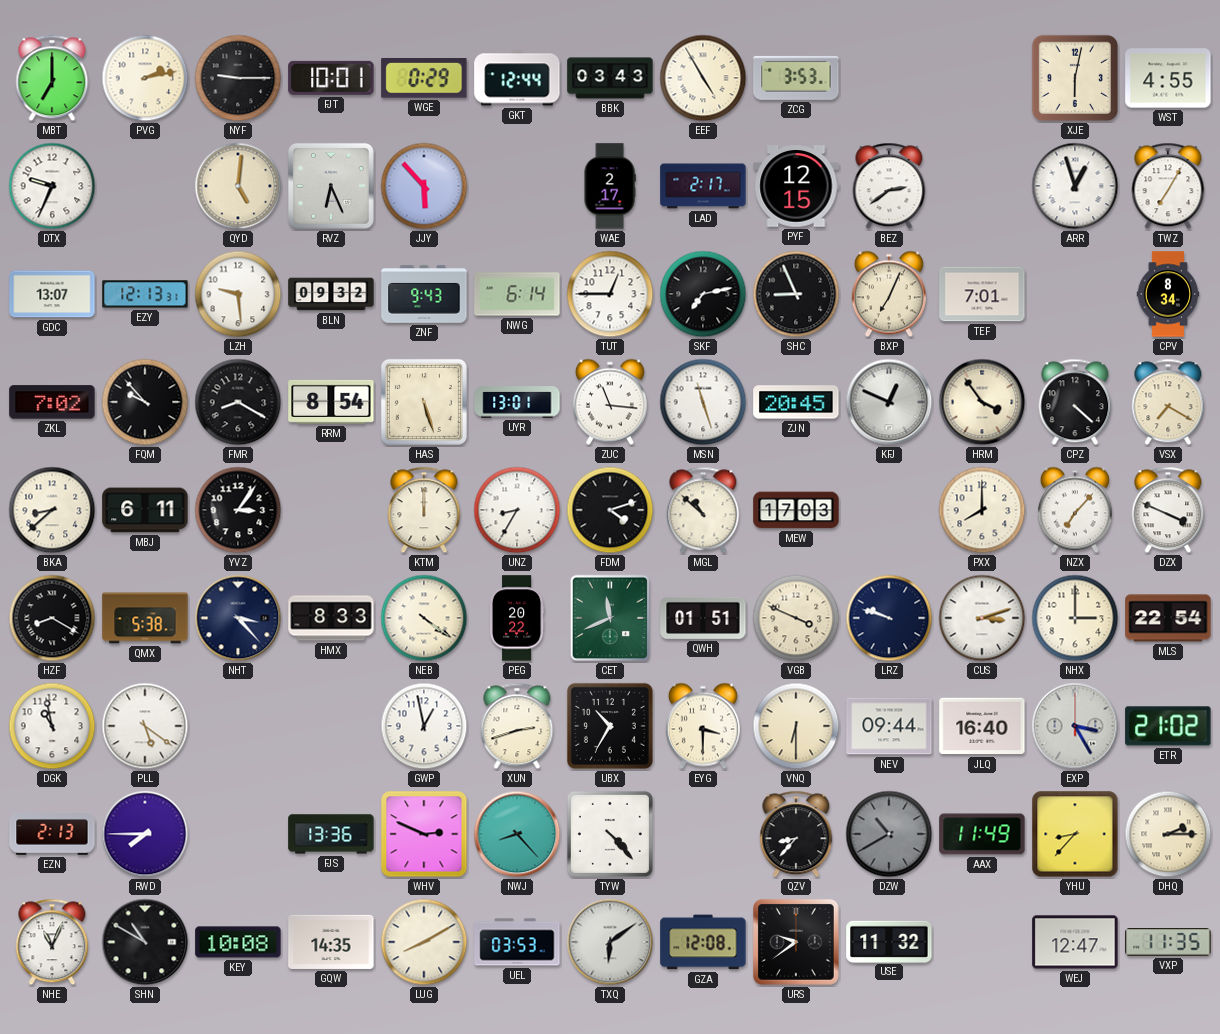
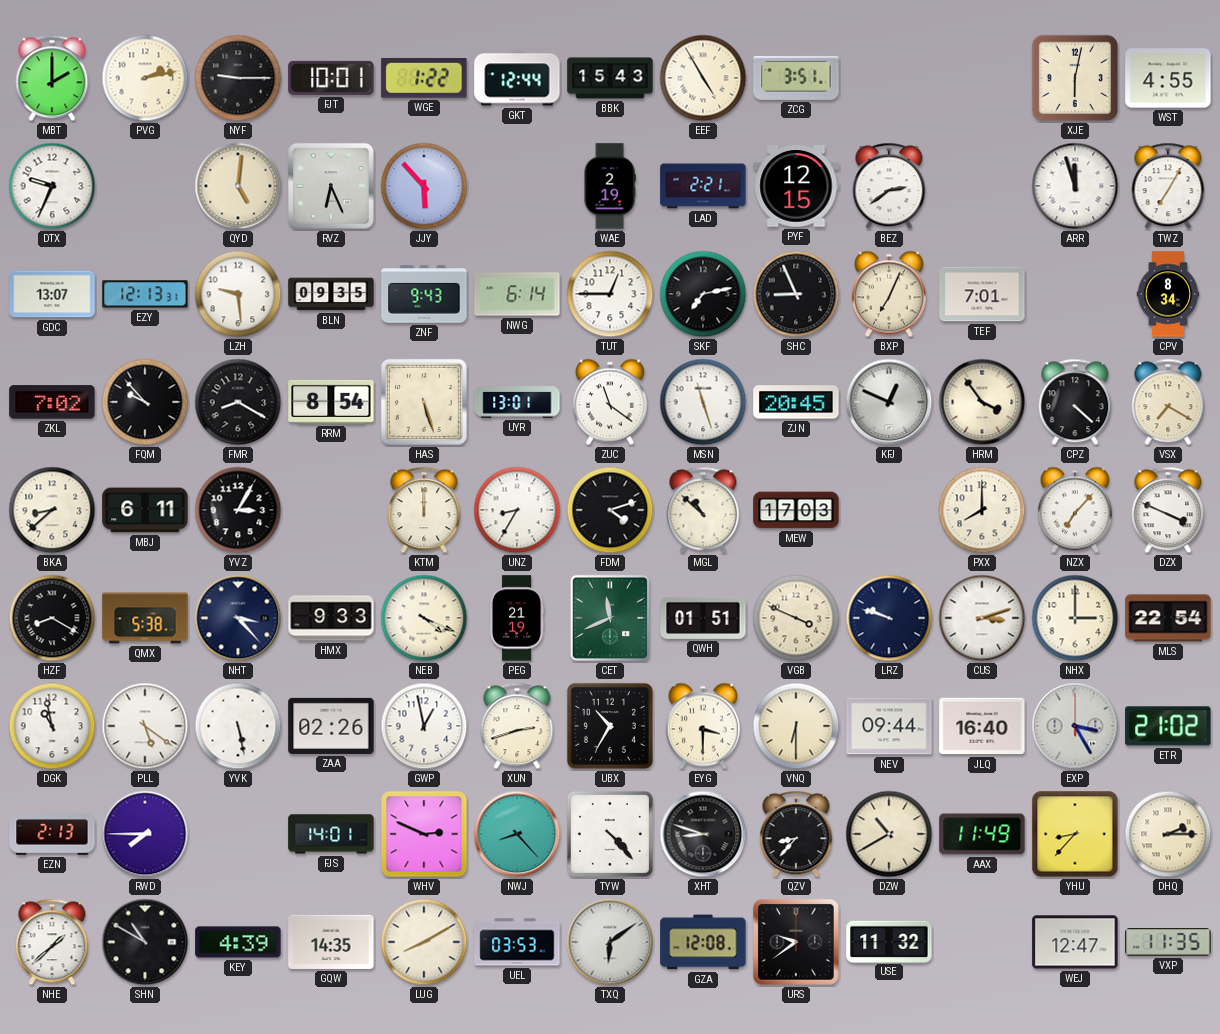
MBT: 7:00 -> 2:00
WGE: 0:29 -> 1:22
BBK: 03:43 -> 15:43
ZCG: 3:53 -> 3:51
WAE: 2:17 -> 2:19
LAD: 2:17 -> 2:21
ARR: 12:57 -> 11:57
BLN: 09:32 -> 09:35
ZUC: 11:16 -> 11:21
YVZ: 3:06 -> 3:05
HMX: 8:33 -> 9:33
NEB: 4:21 -> 4:19
PEG: 20:22 -> 21:19
YVK: none -> 5:28
ZAA: none -> 02:26
FJS: 13:36 -> 14:01
XHT: none -> 8:48
DZW dial: grey -> cream
NHE: 11:04 -> 1:38
KEY: 10:08 -> 4:39
